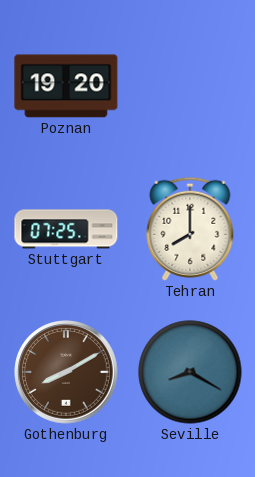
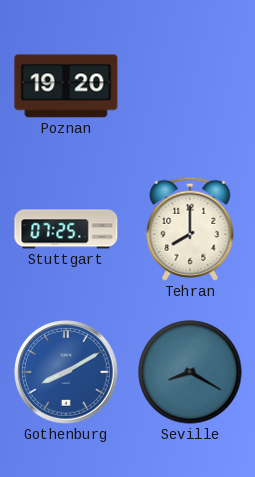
Gothenburg dial: brown -> blue
